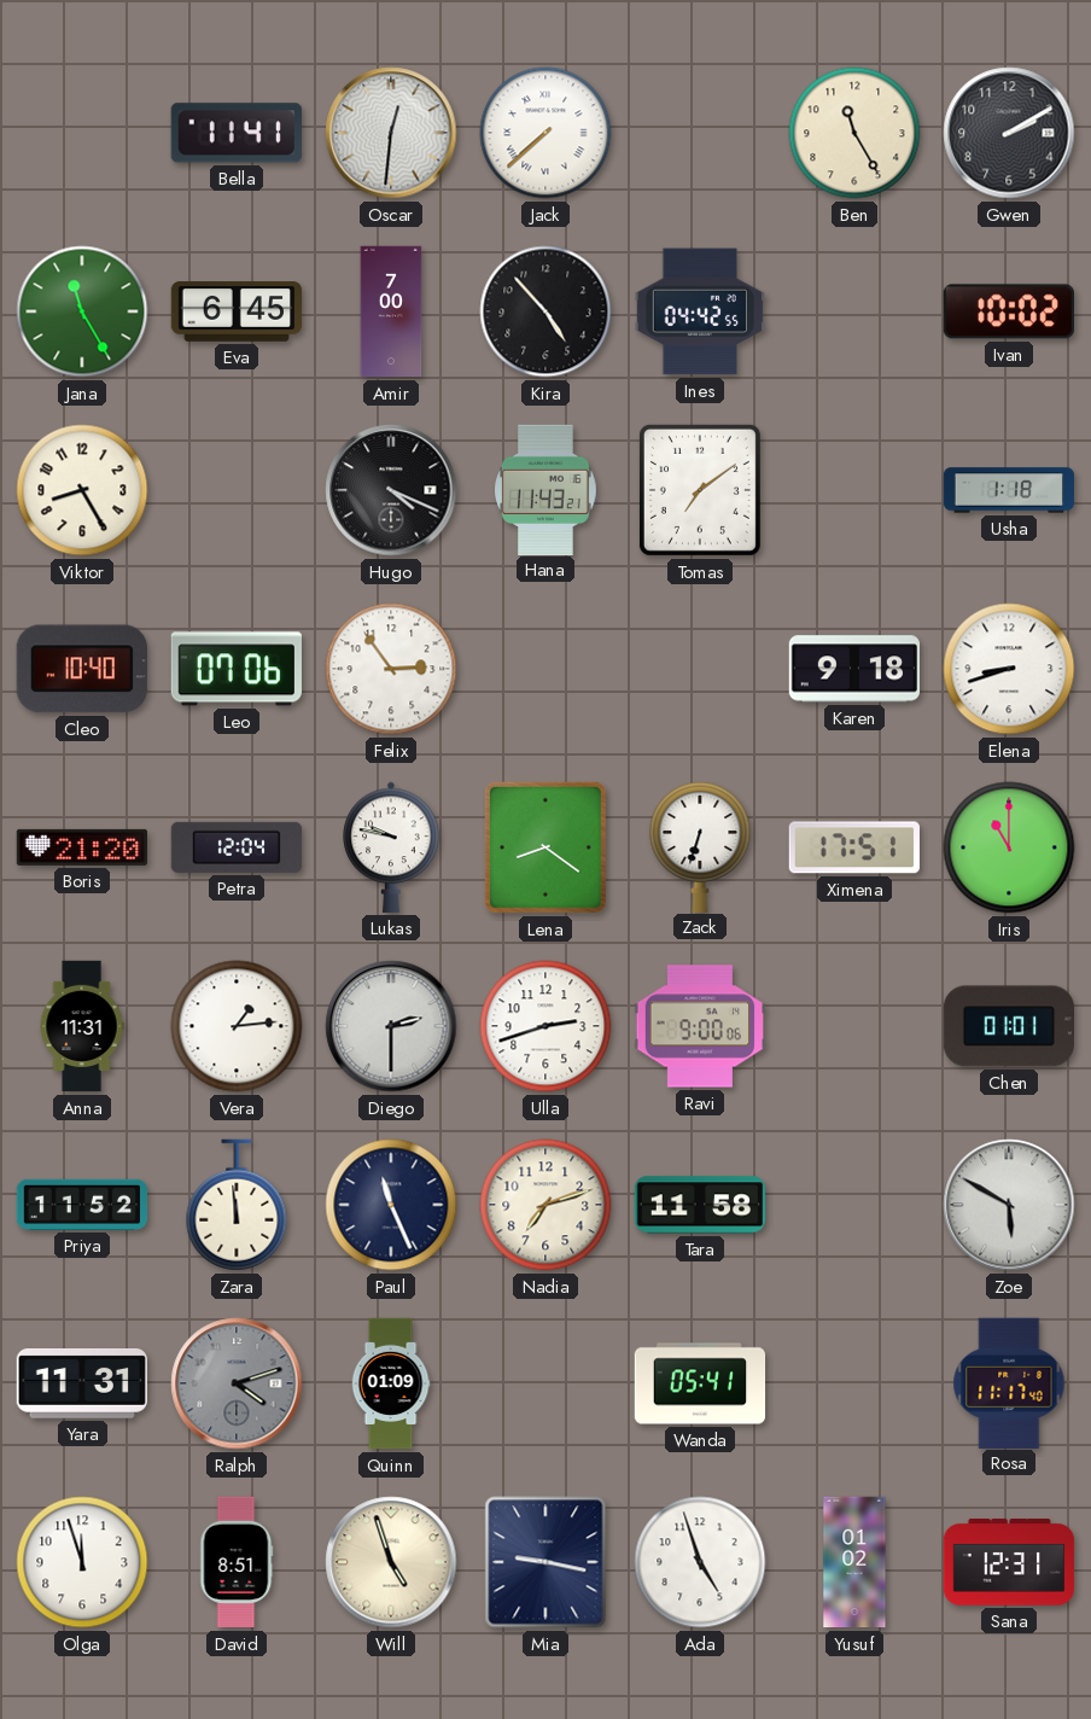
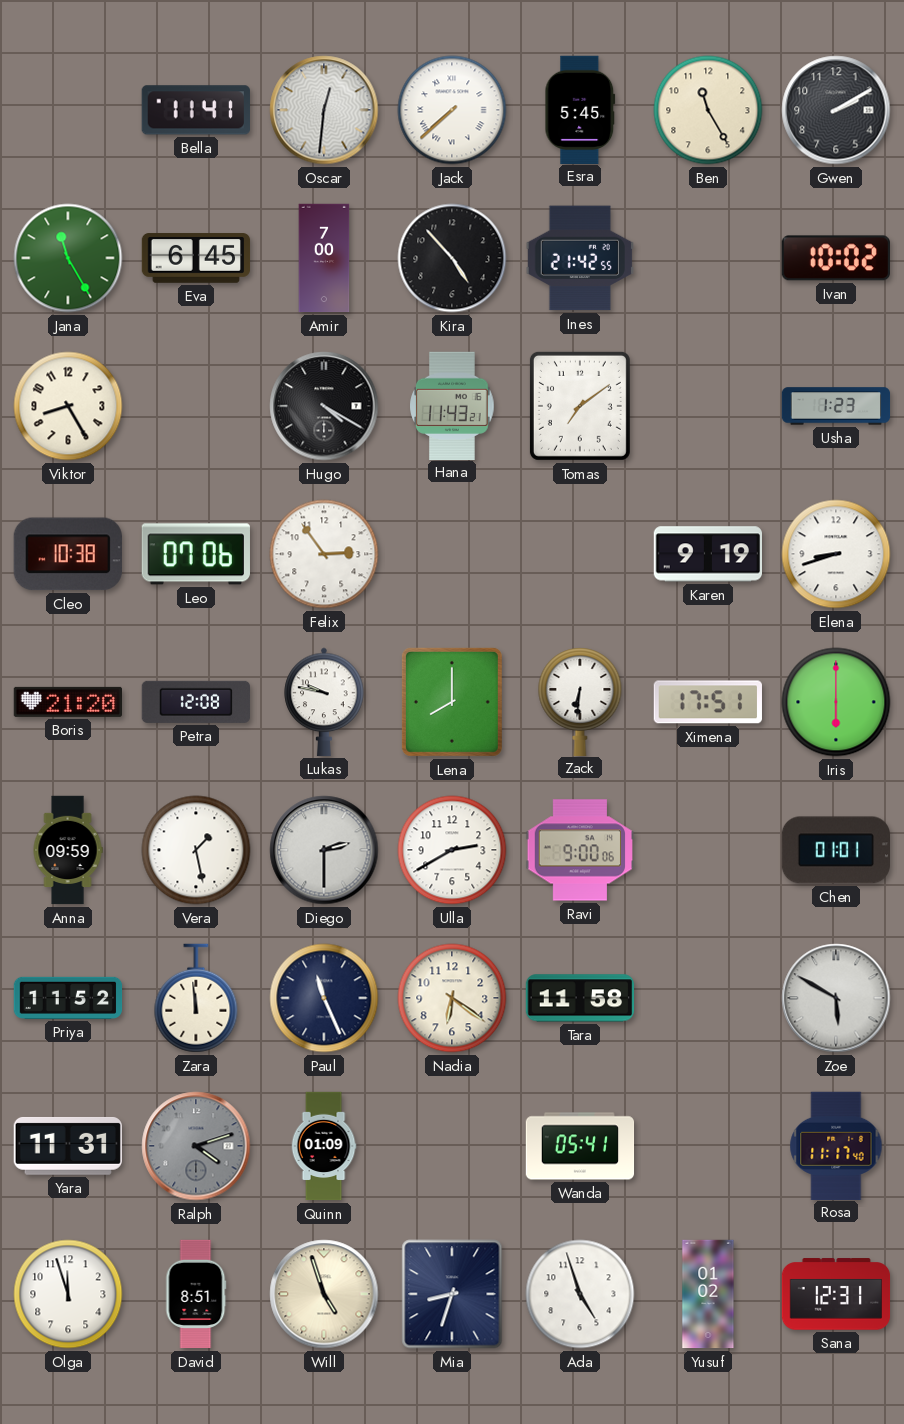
Esra: none -> 5:45
Ines: 04:42 -> 21:42
Hugo: 4:19 -> 4:20
Usha: 1:18 -> 1:23
Cleo: 10:40 -> 10:38
Karen: 9:18 -> 9:19
Petra: 12:04 -> 12:08
Lena: 8:21 -> 8:00
Zack: 6:33 -> 6:31
Iris: 11:00 -> 6:00
Anna: 11:31 -> 09:59
Vera: 1:14 -> 1:28
Ulla: 2:42 -> 2:40
Nadia: 7:12 -> 6:21
Mia: 9:17 -> 8:33
